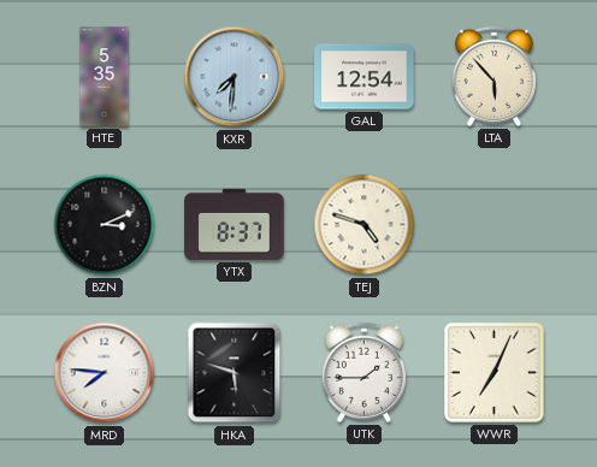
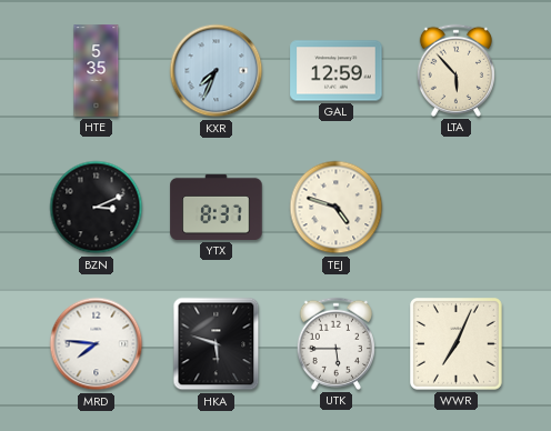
KXR: 7:31 -> 7:34
GAL: 12:54 -> 12:59
UTK: 1:45 -> 5:45
